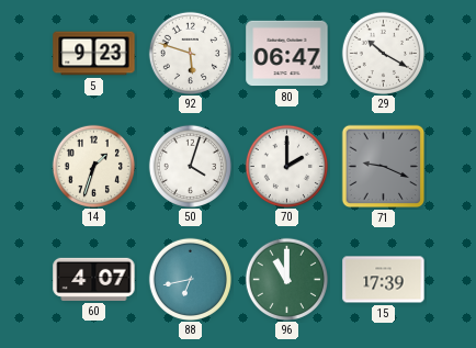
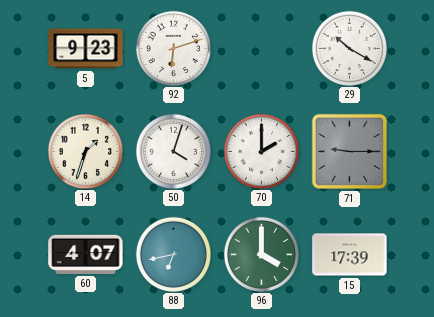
92: 5:48 -> 6:12
80: 06:47 -> none
71: 9:19 -> 9:15
96: 11:00 -> 4:00
